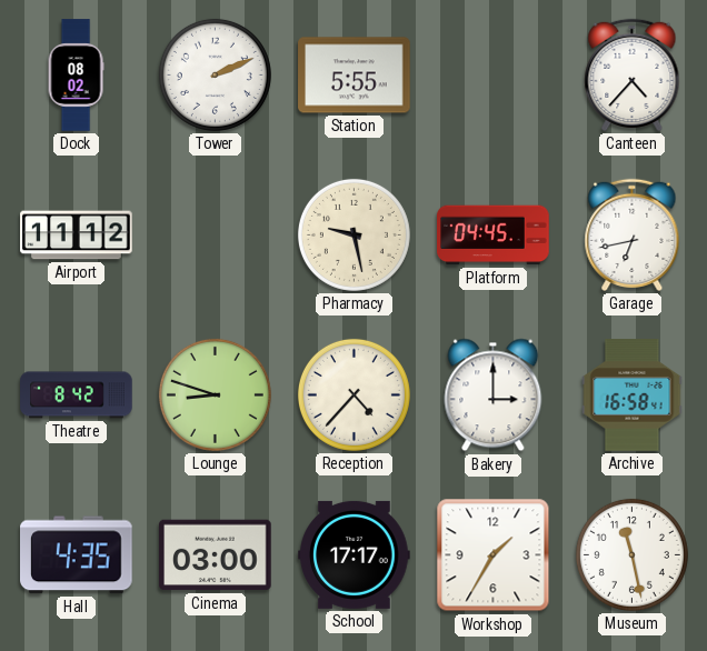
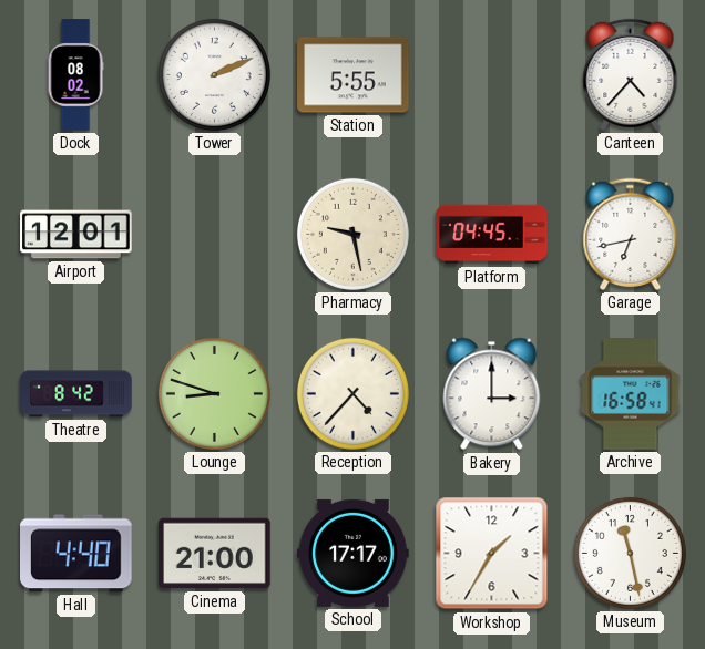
Airport: 11:12 -> 12:01
Hall: 4:35 -> 4:40
Cinema: 03:00 -> 21:00
